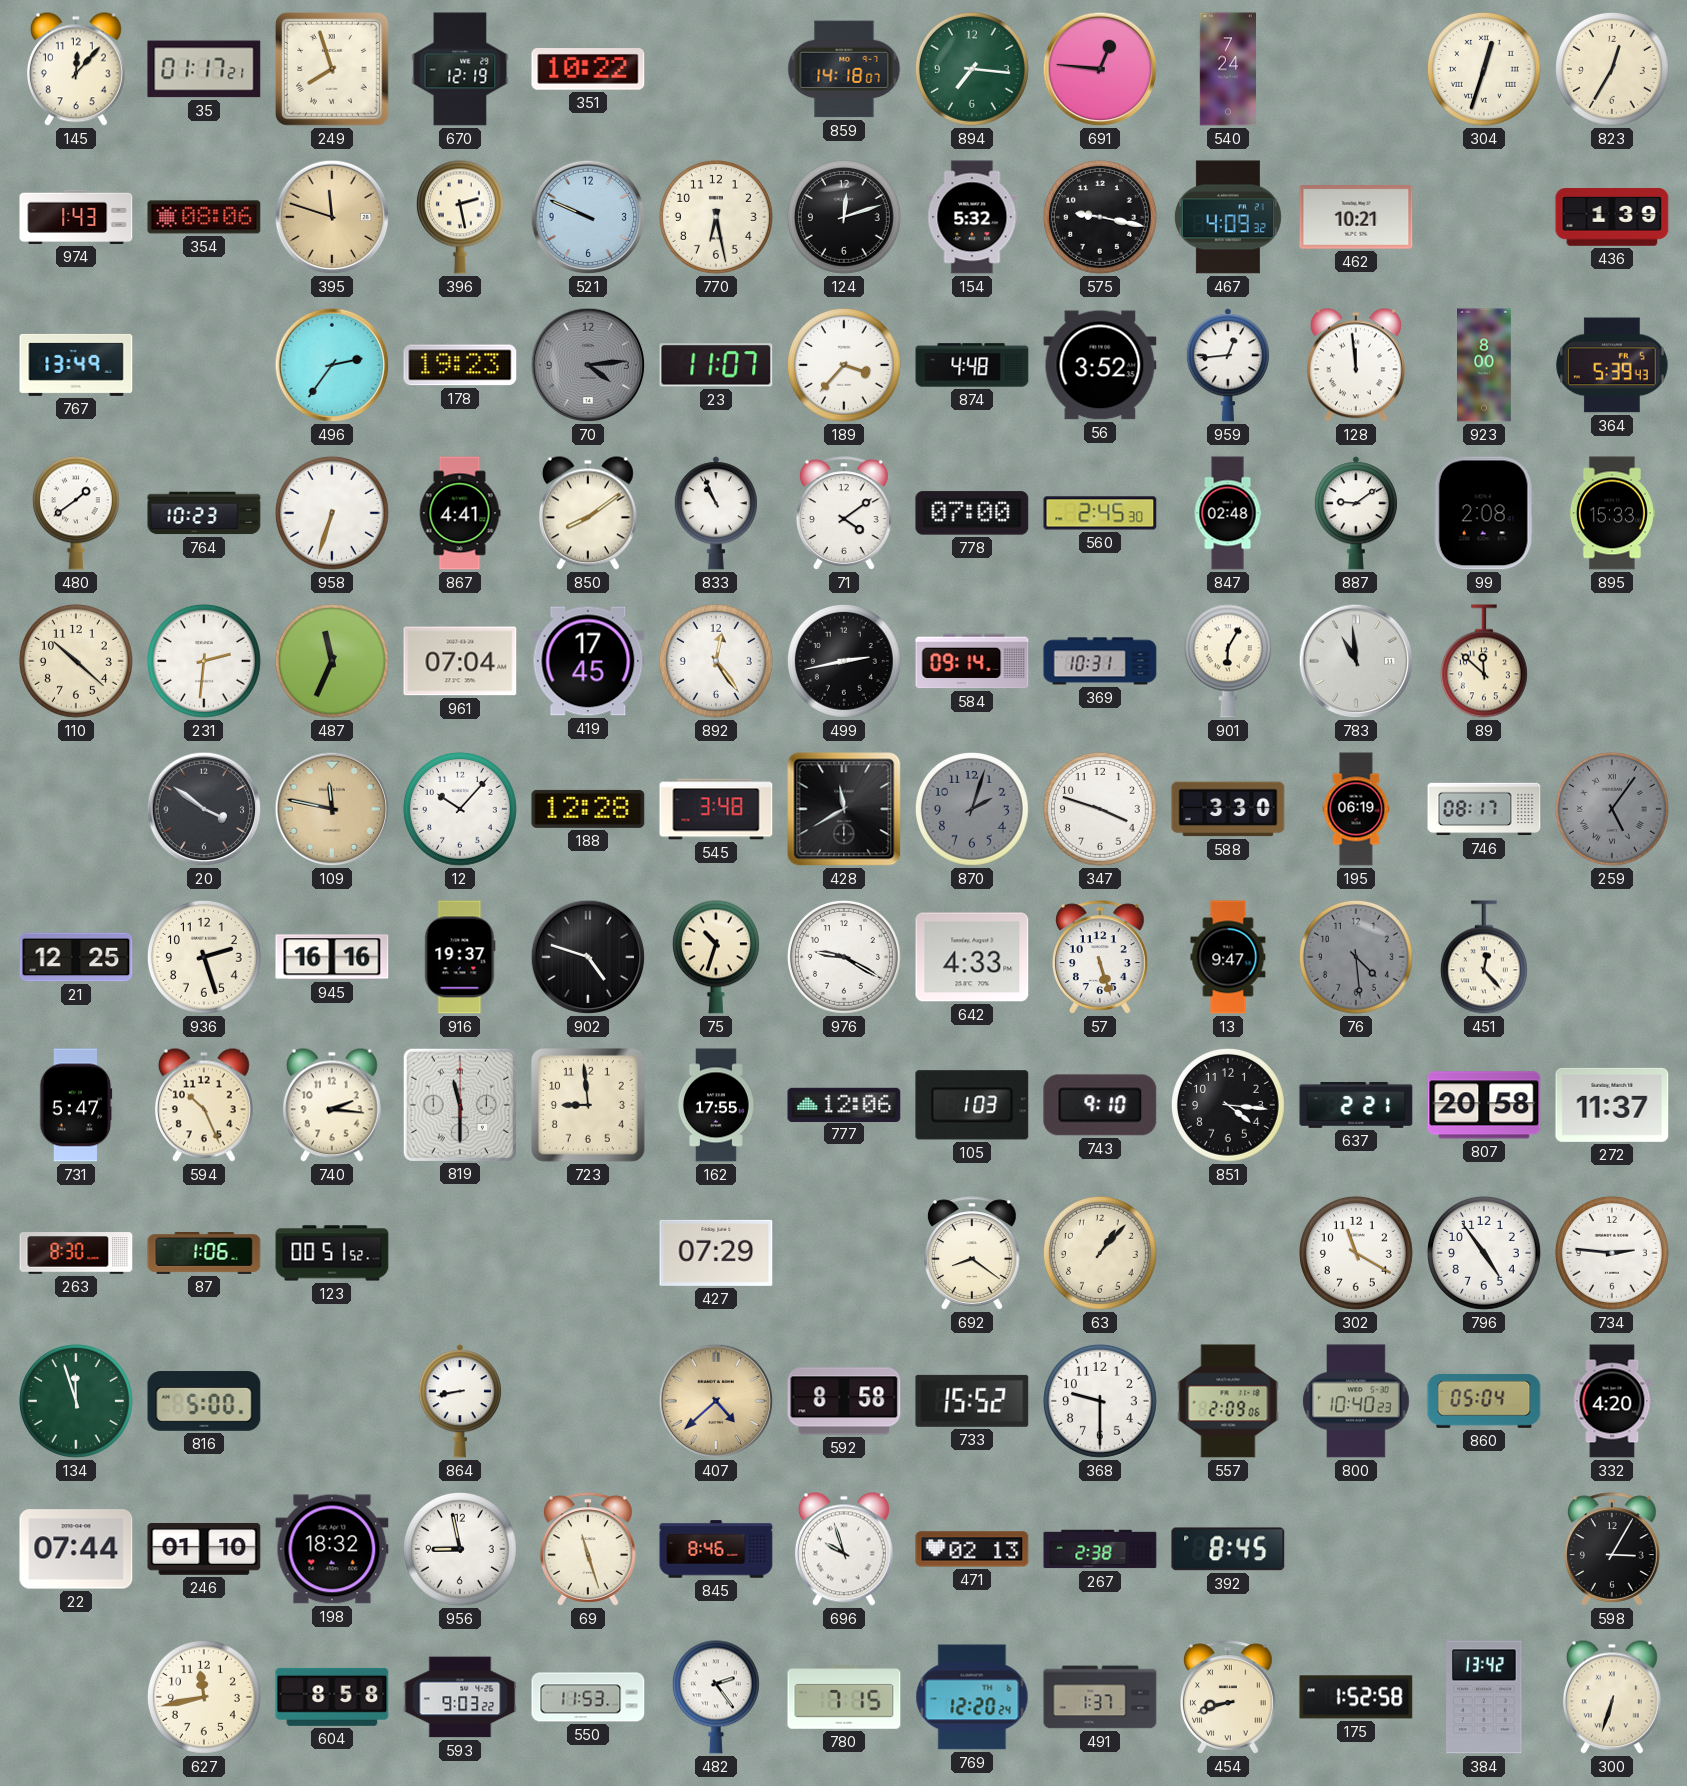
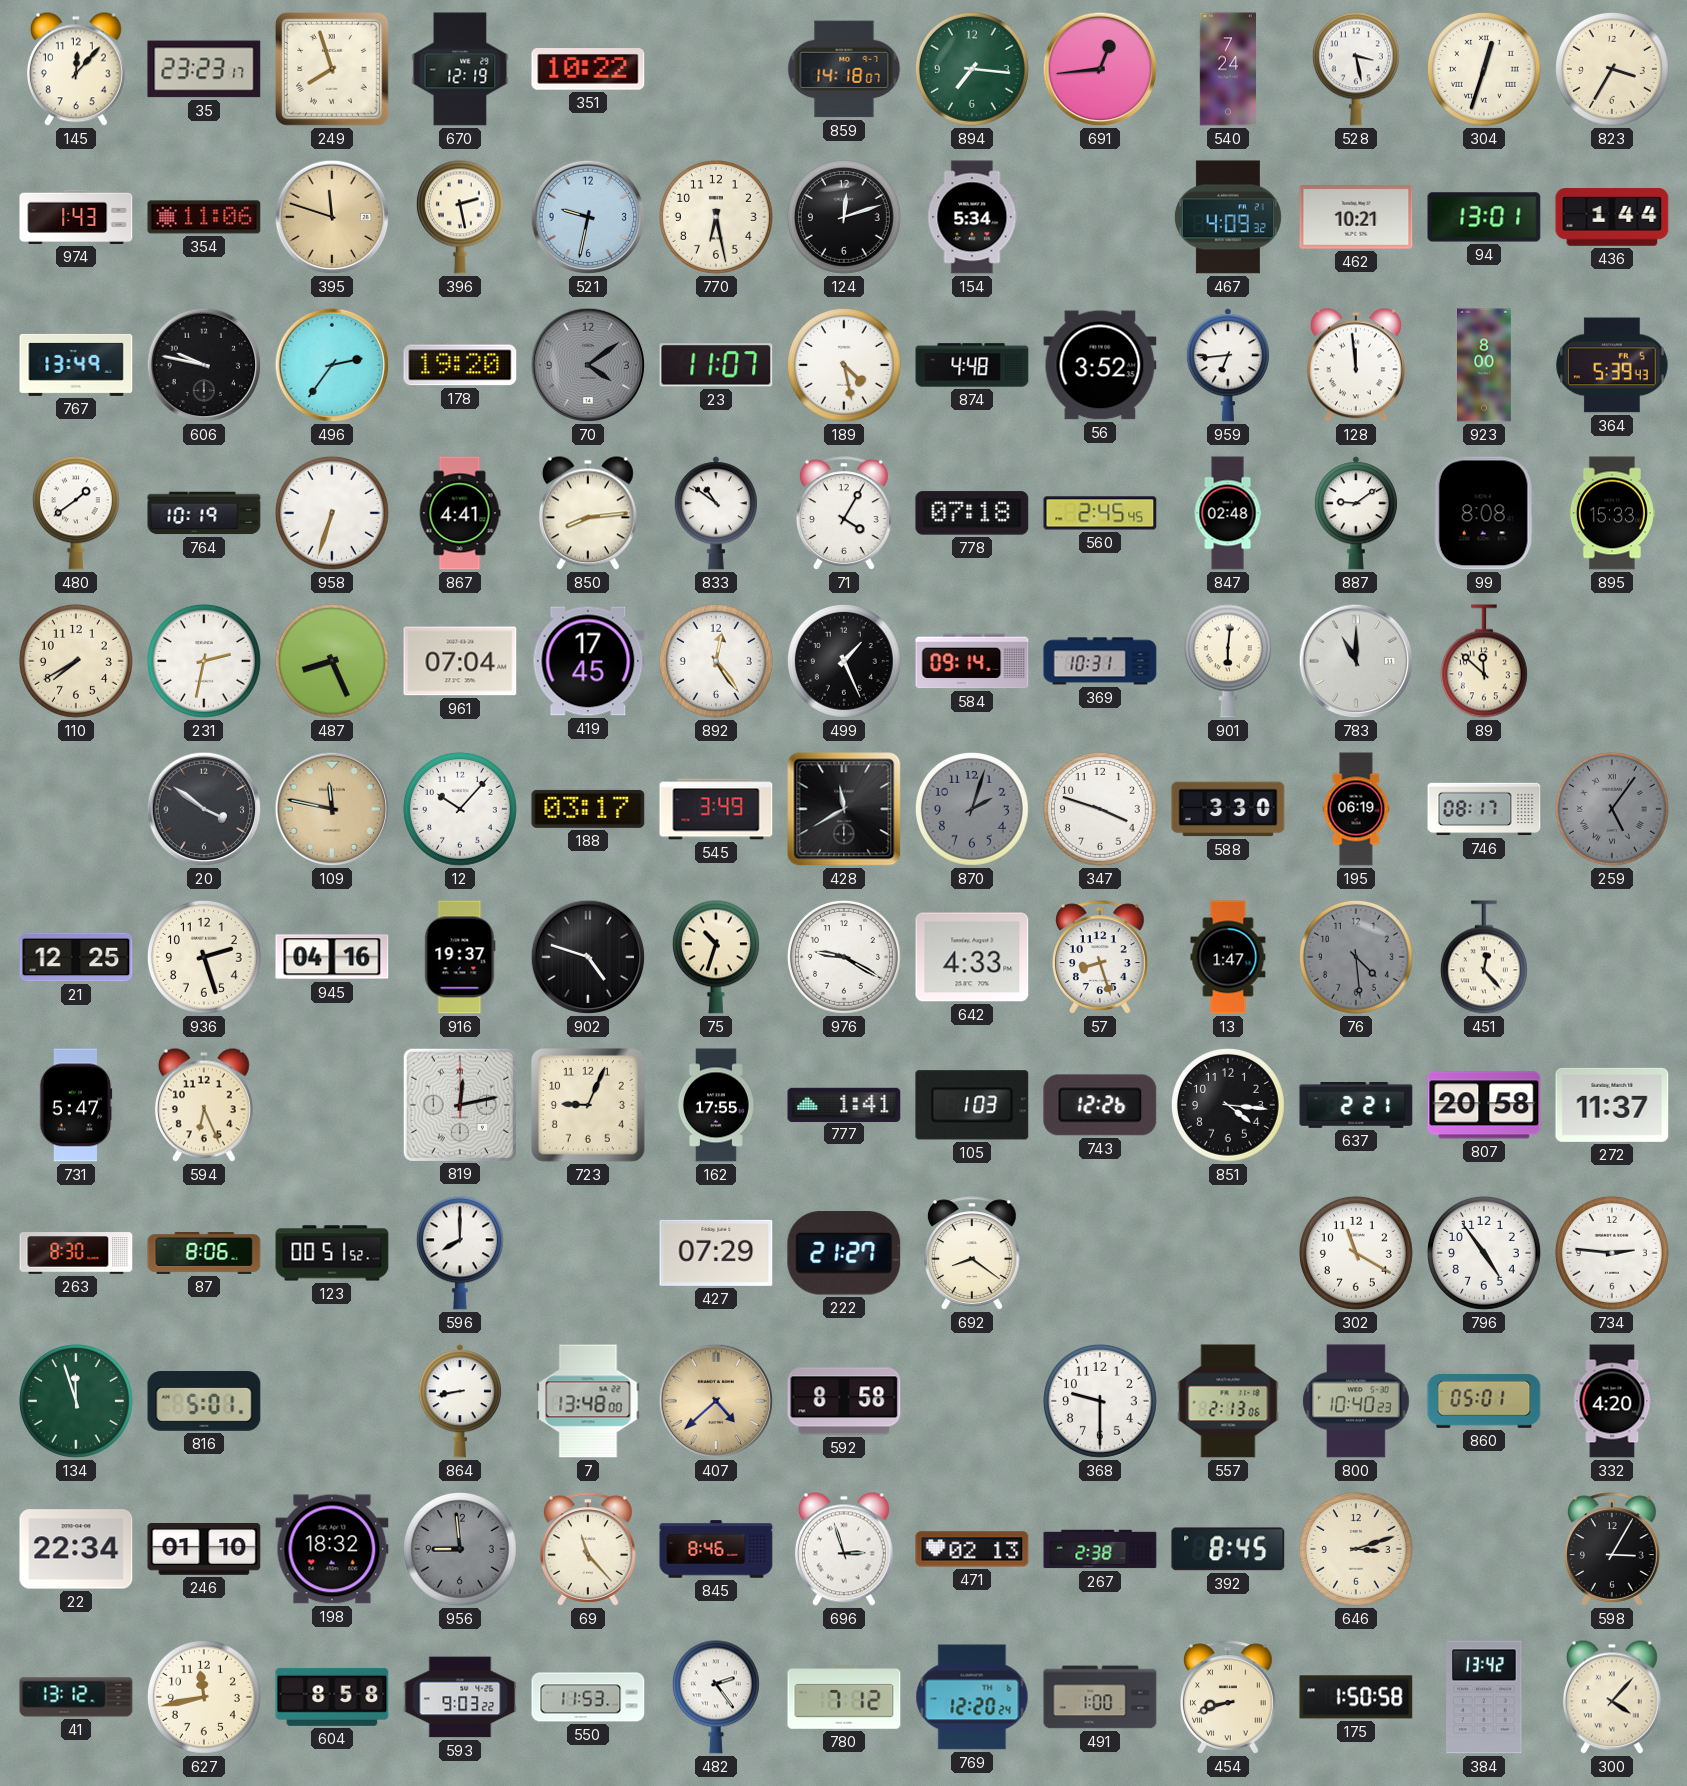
35: 01:17 -> 23:23
691: 12:46 -> 12:44
528: none -> 3:28
823: 12:35 -> 3:35
354: 08:06 -> 11:06
521: 9:49 -> 9:32
154: 5:32 -> 5:34
575: 9:17 -> none
94: none -> 13:01
436: 1:39 -> 1:44
606: none -> 9:47
178: 19:23 -> 19:20
70: 4:14 -> 4:09
189: 3:37 -> 4:28
959: 12:44 -> 6:44
764: 10:23 -> 10:19
850: 8:09 -> 8:14
833: 10:56 -> 10:51
71: 4:09 -> 4:05
778: 07:00 -> 07:18
560: 2:45:30 -> 2:45:45
99: 2:08 -> 8:08
110: 10:22 -> 7:40
231: 2:31 -> 2:32
487: 11:34 -> 8:26
499: 2:43 -> 1:26
901: 6:05 -> 6:01
783: 10:59 -> 11:00
188: 12:28 -> 03:17
545: 3:48 -> 3:49
945: 16:16 -> 04:16
57: 5:27 -> 8:27
13: 9:47 -> 1:47
594: 10:26 -> 6:26
740: 2:16 -> none
819: 11:30 -> 12:13
723: 8:59 -> 9:04
777: 12:06 -> 1:41
743: 9:10 -> 12:26
87: 1:06 -> 8:06
596: none -> 8:00
222: none -> 21:27
63: 1:07 -> none
816: 5:00 -> 5:01
7: none -> 13:48
733: 15:52 -> none
557: 2:09 -> 2:13
860: 05:04 -> 05:01
22: 07:44 -> 22:34
956: 8:58 -> 8:59
956 dial: white -> grey
69: 11:27 -> 11:23
696: 9:57 -> 2:57
646: none -> 3:12
41: none -> 13:12
780: 7:15 -> 7:12
491: 1:37 -> 1:00
175: 1:52 -> 1:50
300: 6:33 -> 4:07
